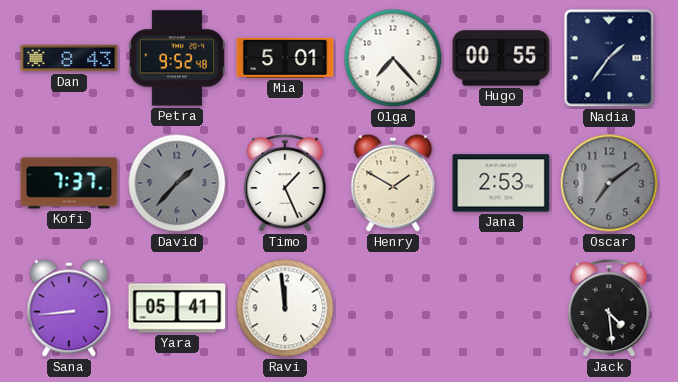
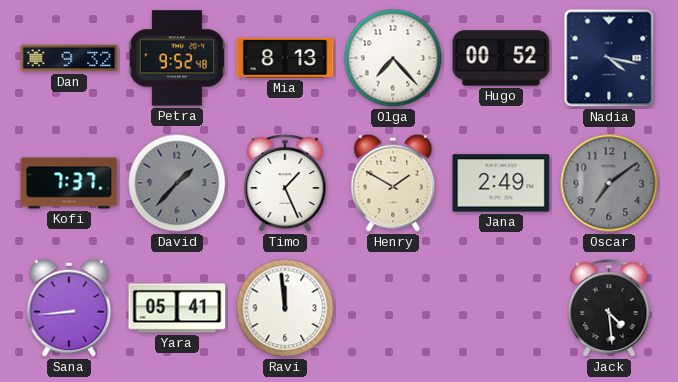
Dan: 8:43 -> 9:32
Mia: 5:01 -> 8:13
Hugo: 00:55 -> 00:52
Nadia: 1:36 -> 4:17
Jana: 2:53 -> 2:49
